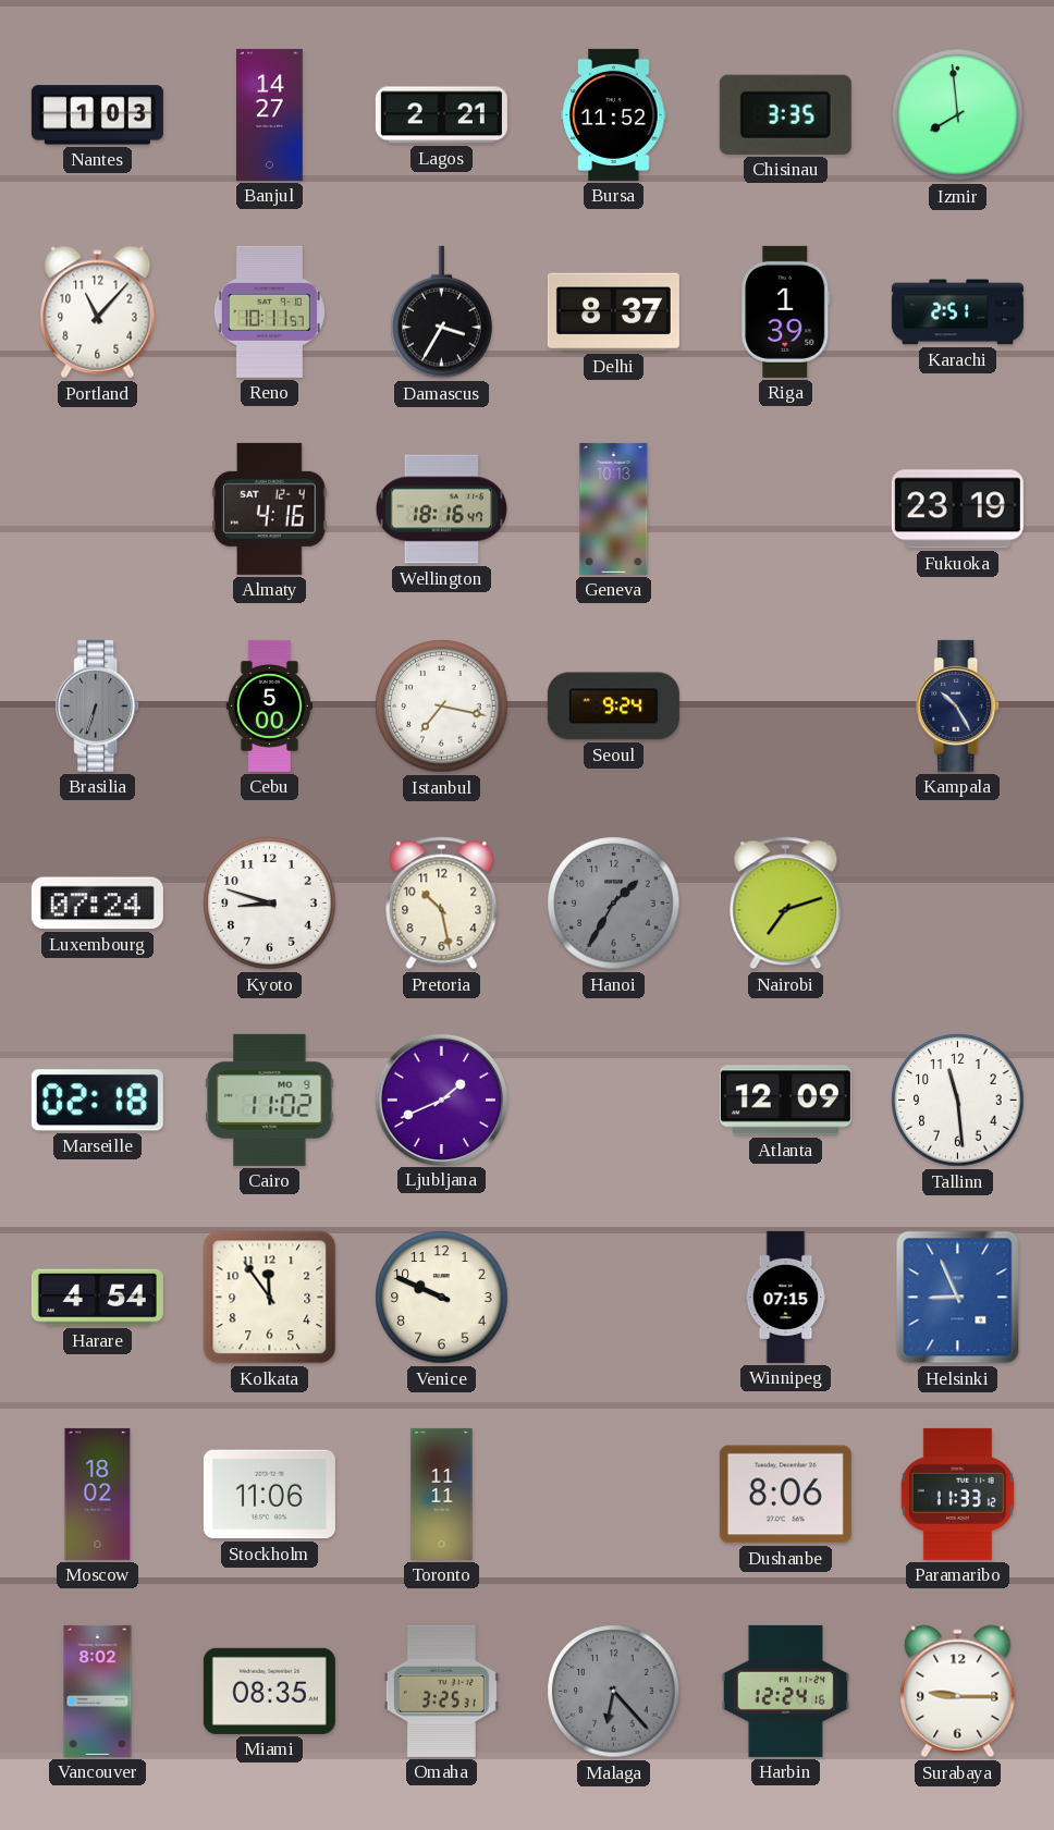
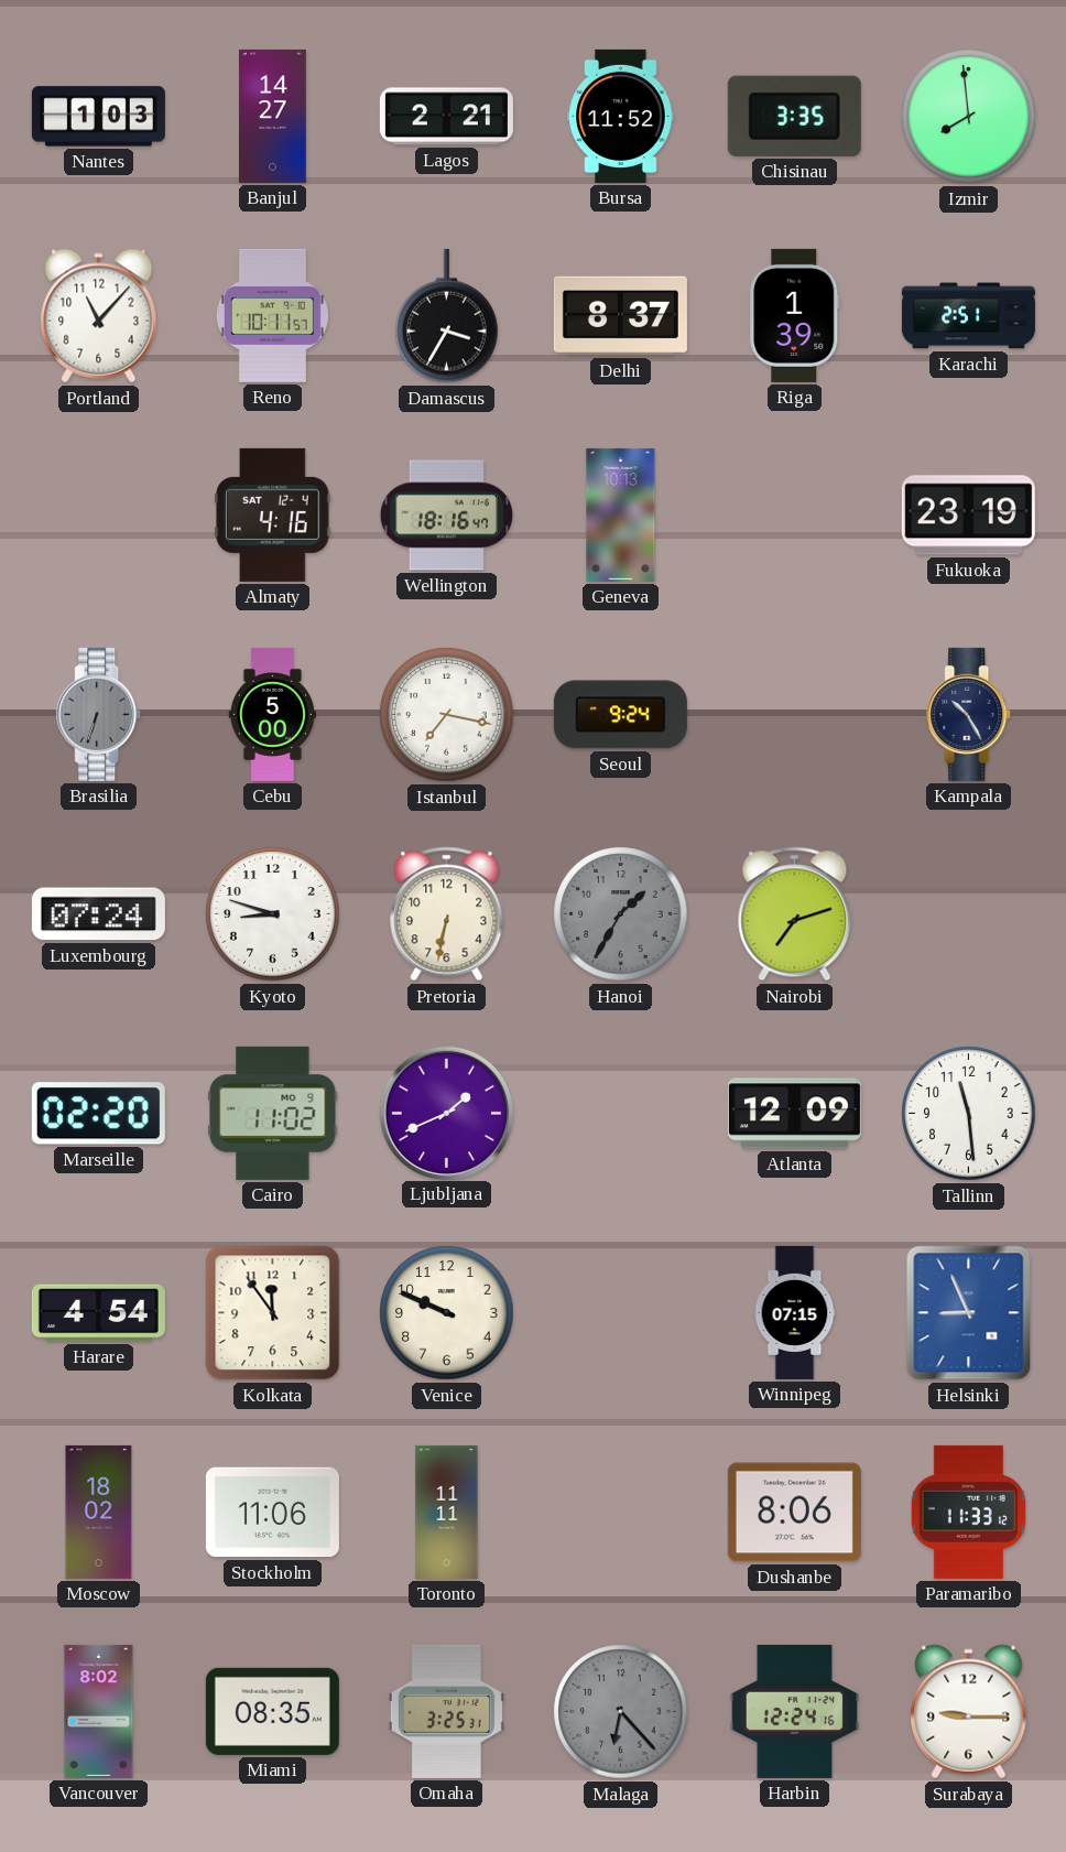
Pretoria: 10:28 -> 6:32
Marseille: 02:18 -> 02:20
